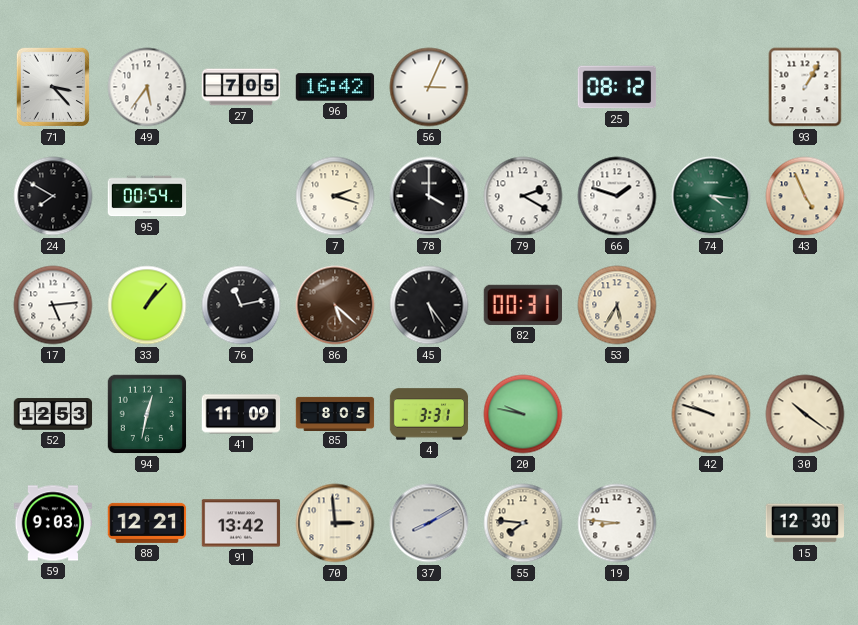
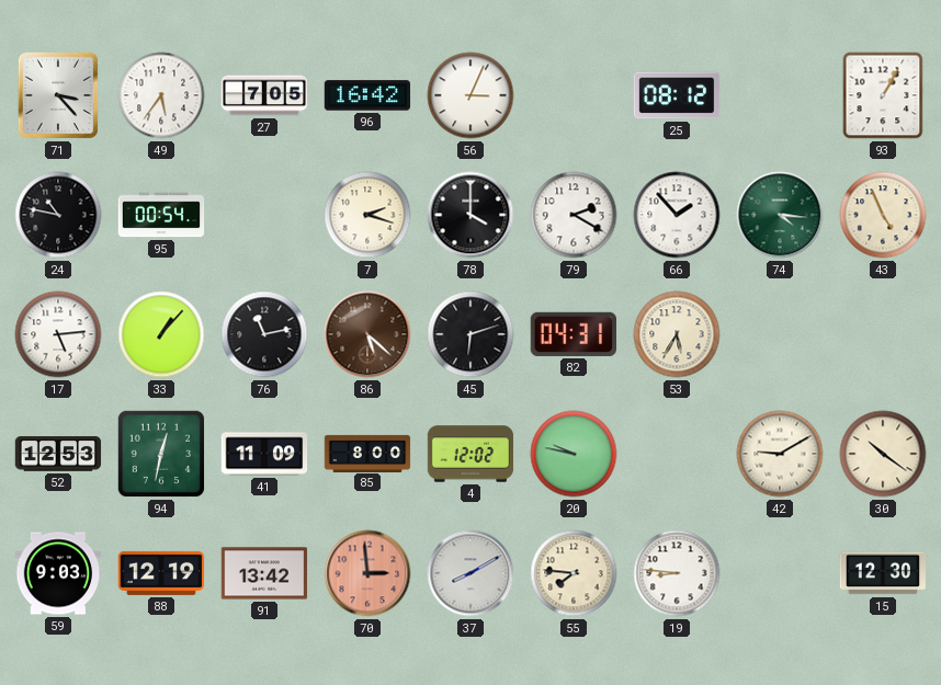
24: 7:50 -> 10:47
66: 1:48 -> 1:53
45: 5:24 -> 6:12
82: 00:31 -> 04:31
85: 8:05 -> 8:00
4: 3:31 -> 12:02
42: 9:48 -> 9:10
88: 12:21 -> 12:19
70 dial: cream -> salmon
